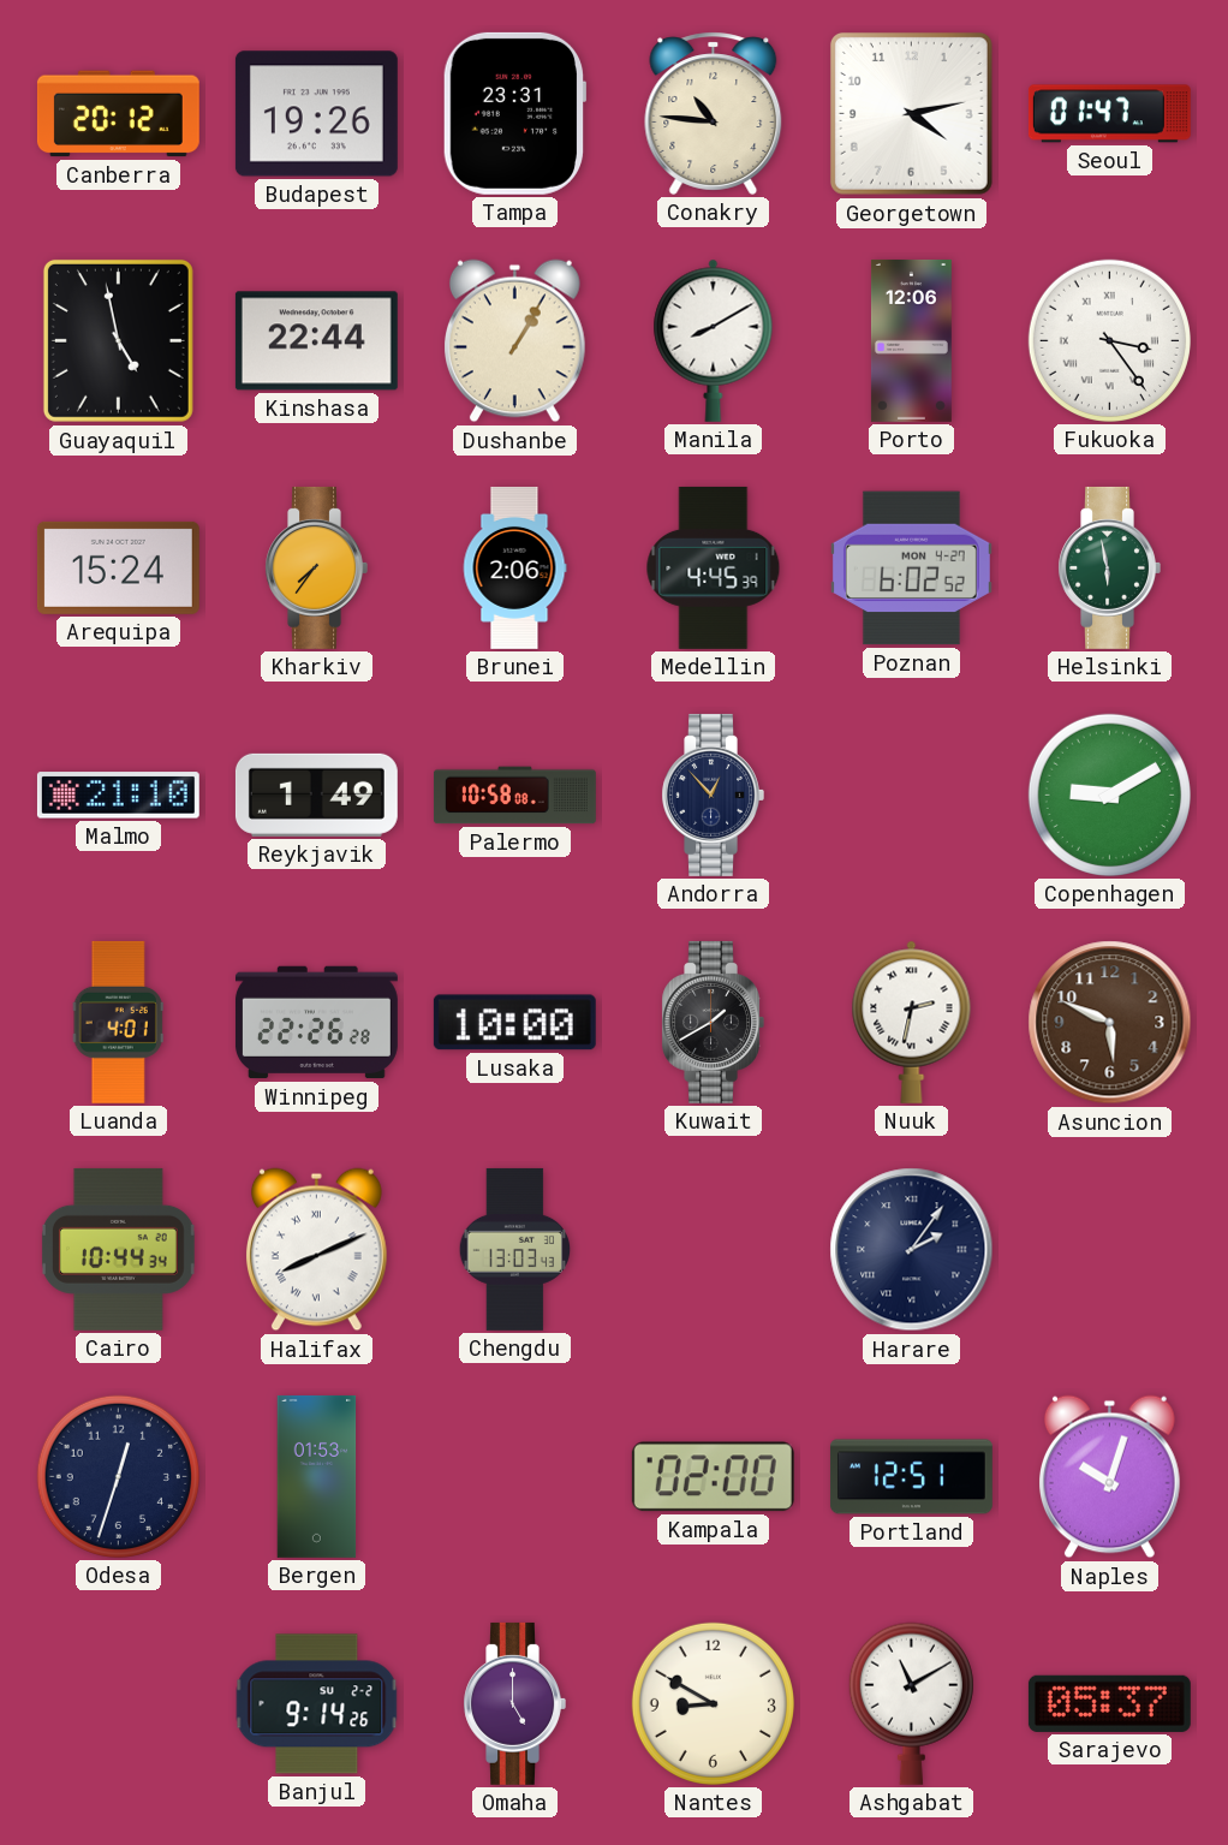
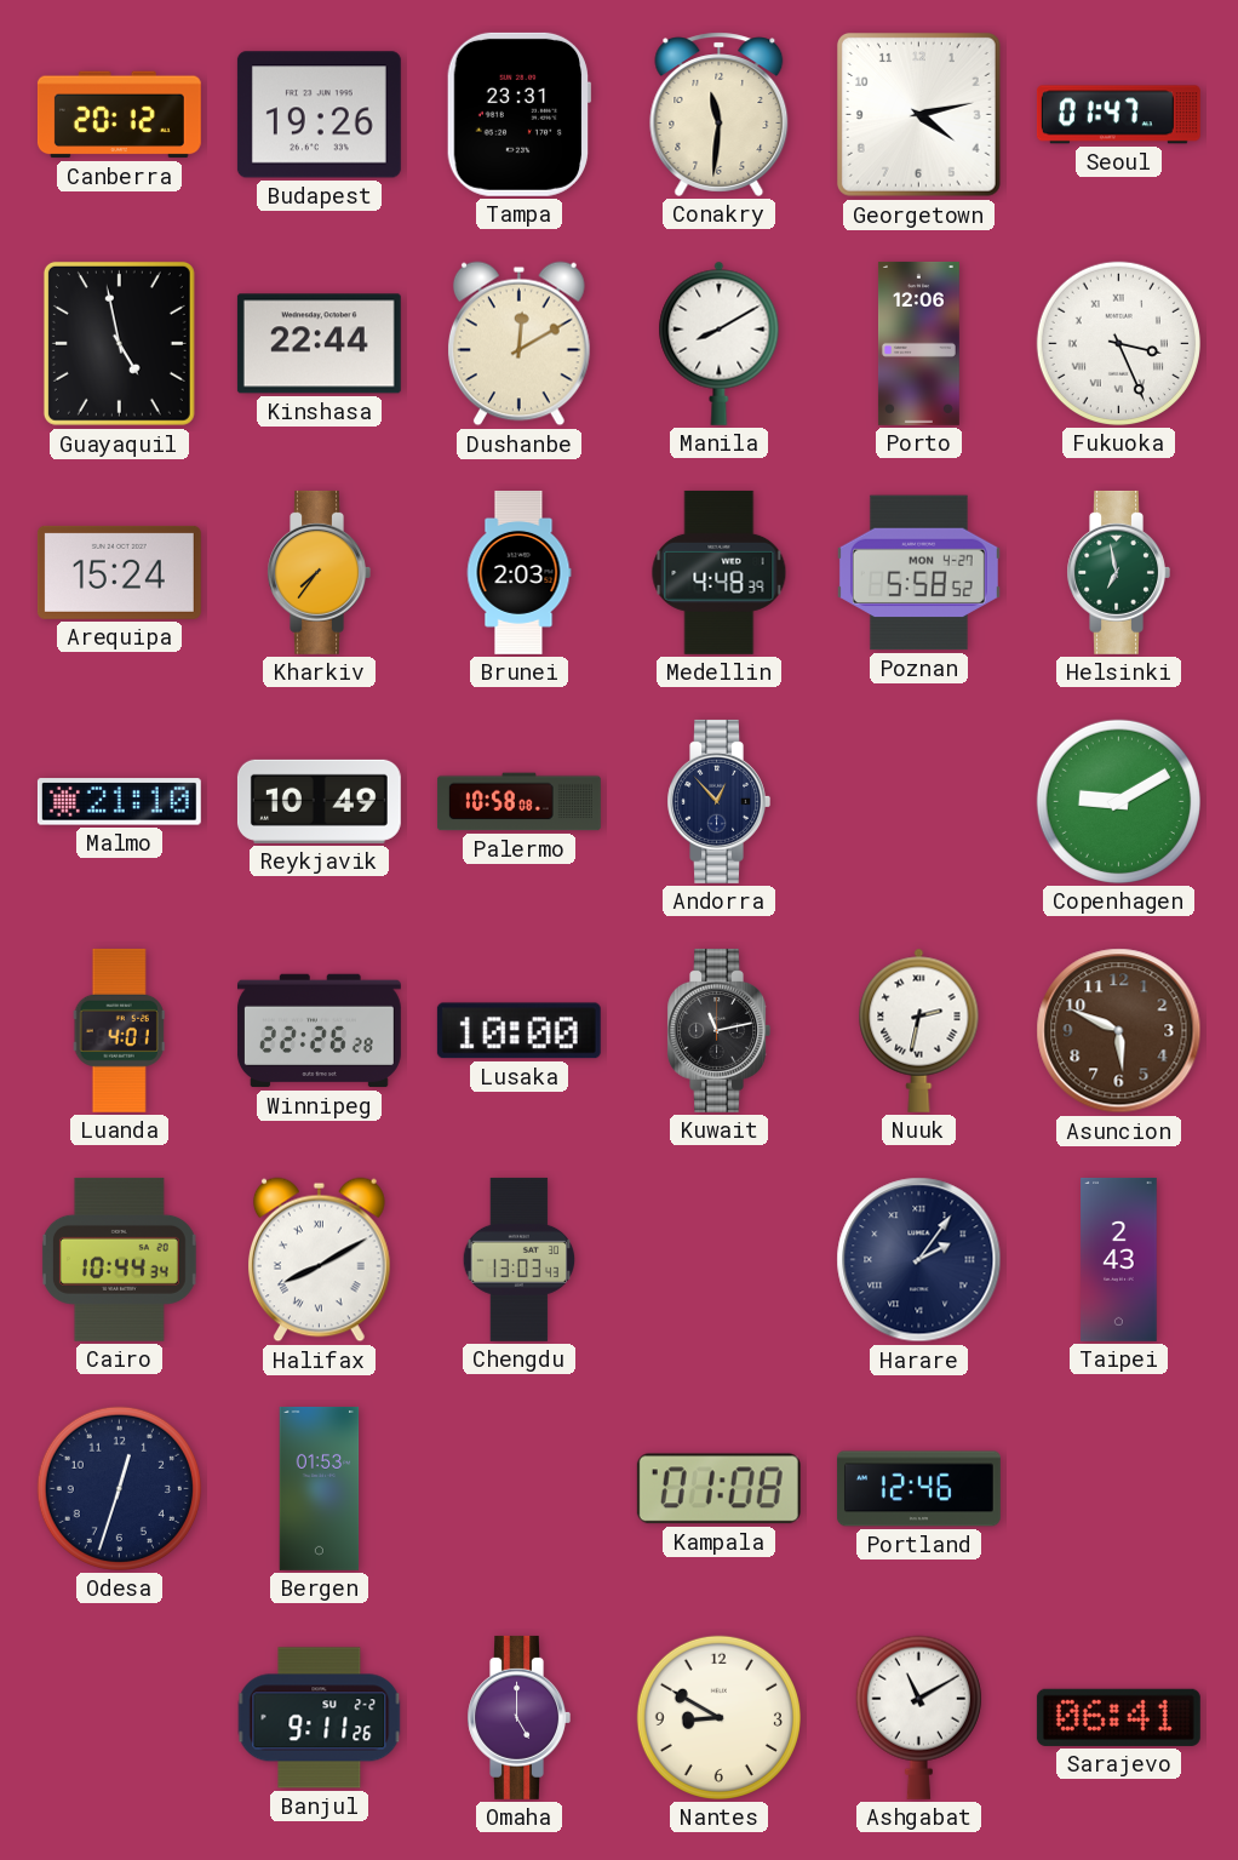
Conakry: 10:46 -> 11:31
Dushanbe: 1:05 -> 12:10
Fukuoka: 3:24 -> 3:26
Brunei: 2:06 -> 2:03
Medellin: 4:45 -> 4:48
Poznan: 6:02 -> 5:58
Helsinki: 5:58 -> 6:58
Reykjavik: 1:49 -> 10:49
Kuwait: 1:40 -> 11:13
Halifax: 8:11 -> 8:10
Taipei: none -> 2:43
Kampala: 02:00 -> 01:08
Portland: 12:51 -> 12:46
Naples: 10:03 -> none
Banjul: 9:14 -> 9:11
Sarajevo: 05:37 -> 06:41
